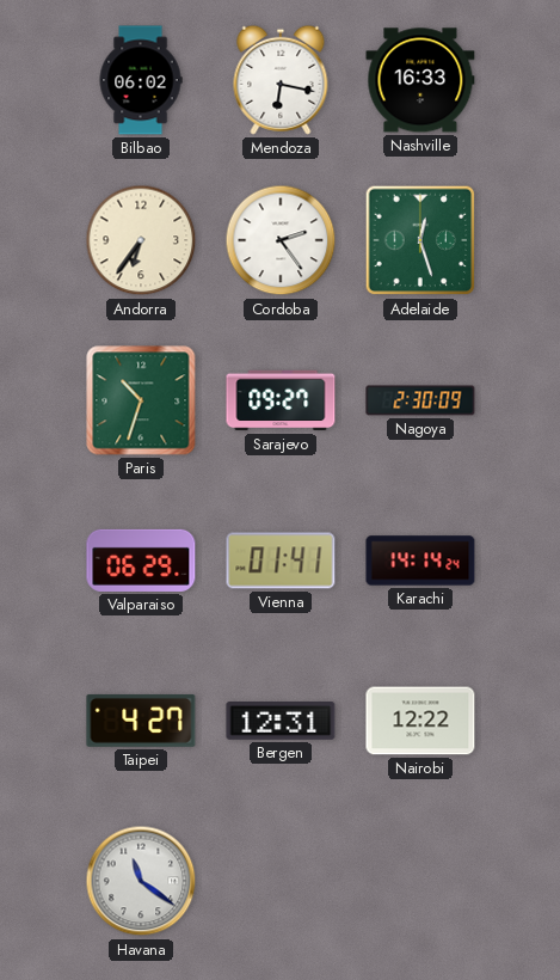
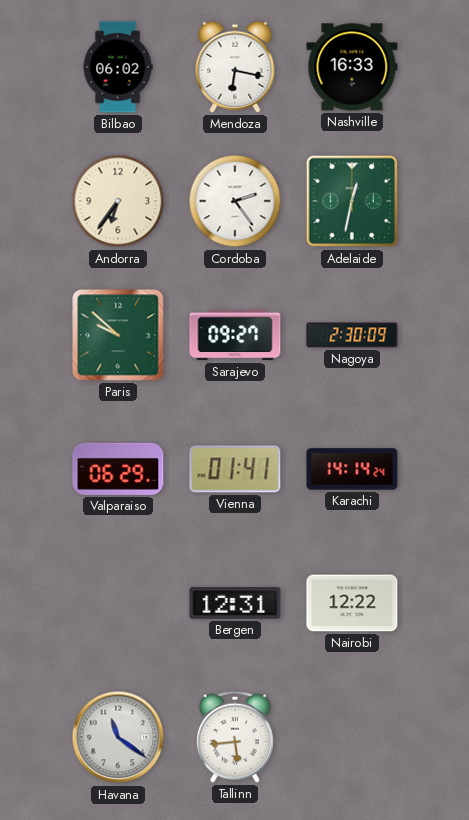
Adelaide: 12:27 -> 12:32
Paris: 10:33 -> 9:52
Taipei: 4:27 -> none
Tallinn: none -> 5:44
